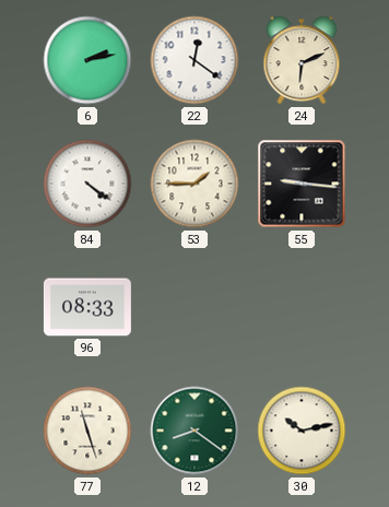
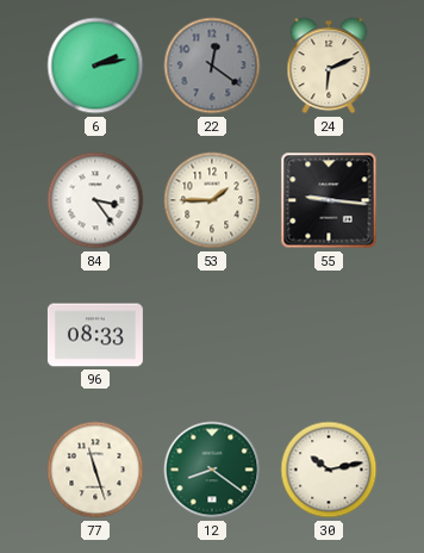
22 dial: white -> grey
84: 4:21 -> 3:24
